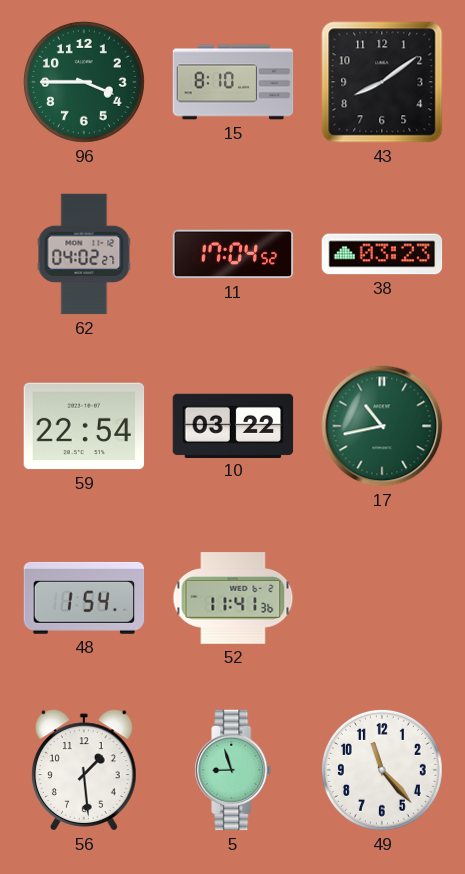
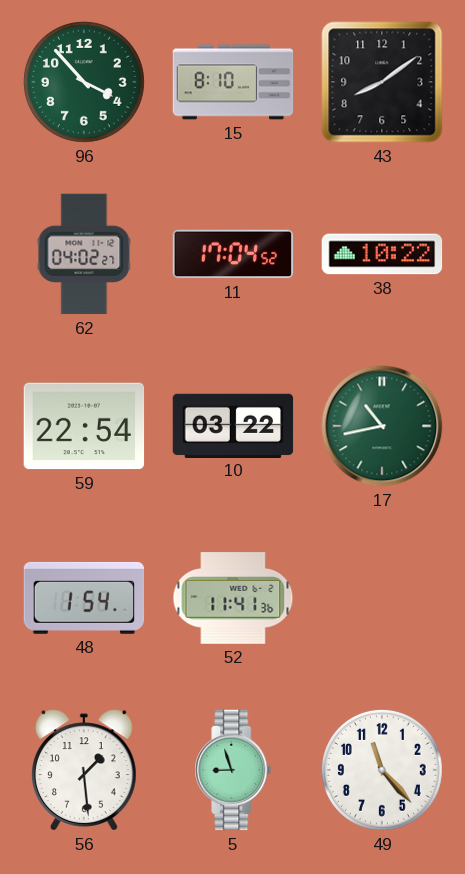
96: 3:45 -> 3:53
38: 03:23 -> 10:22
